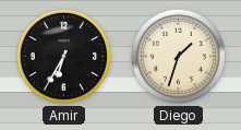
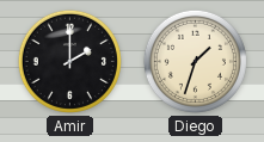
Amir: 6:35 -> 2:00
